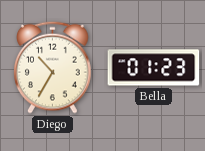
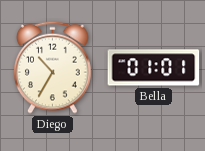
Bella: 01:23 -> 01:01
